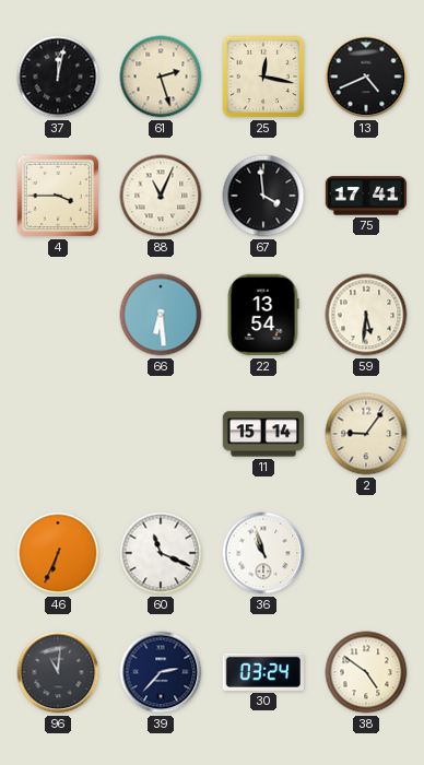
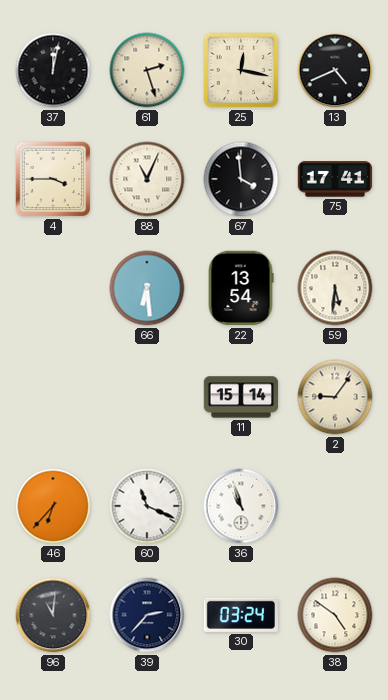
46: 6:34 -> 6:37
